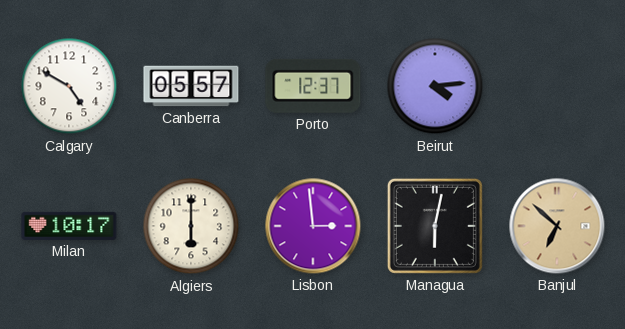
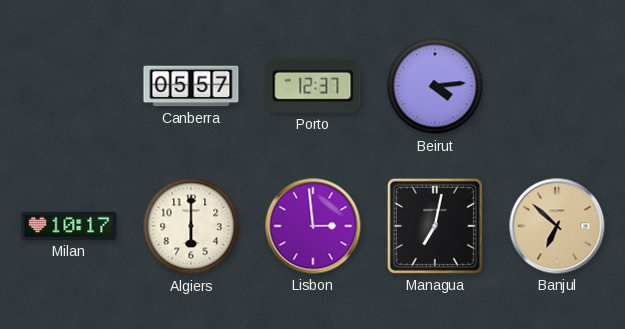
Calgary: 4:50 -> none
Managua: 6:02 -> 7:02
